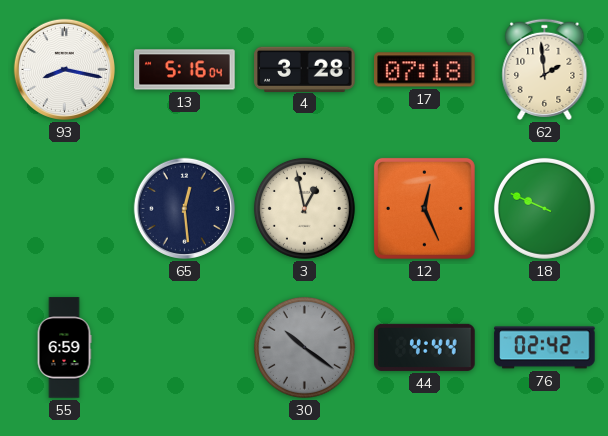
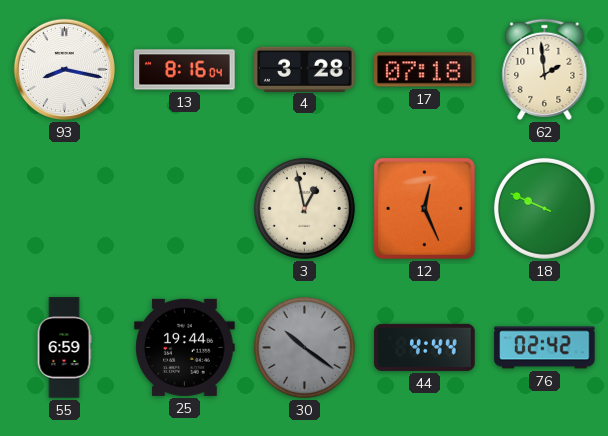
13: 5:16 -> 8:16
65: 12:29 -> none
25: none -> 19:44
